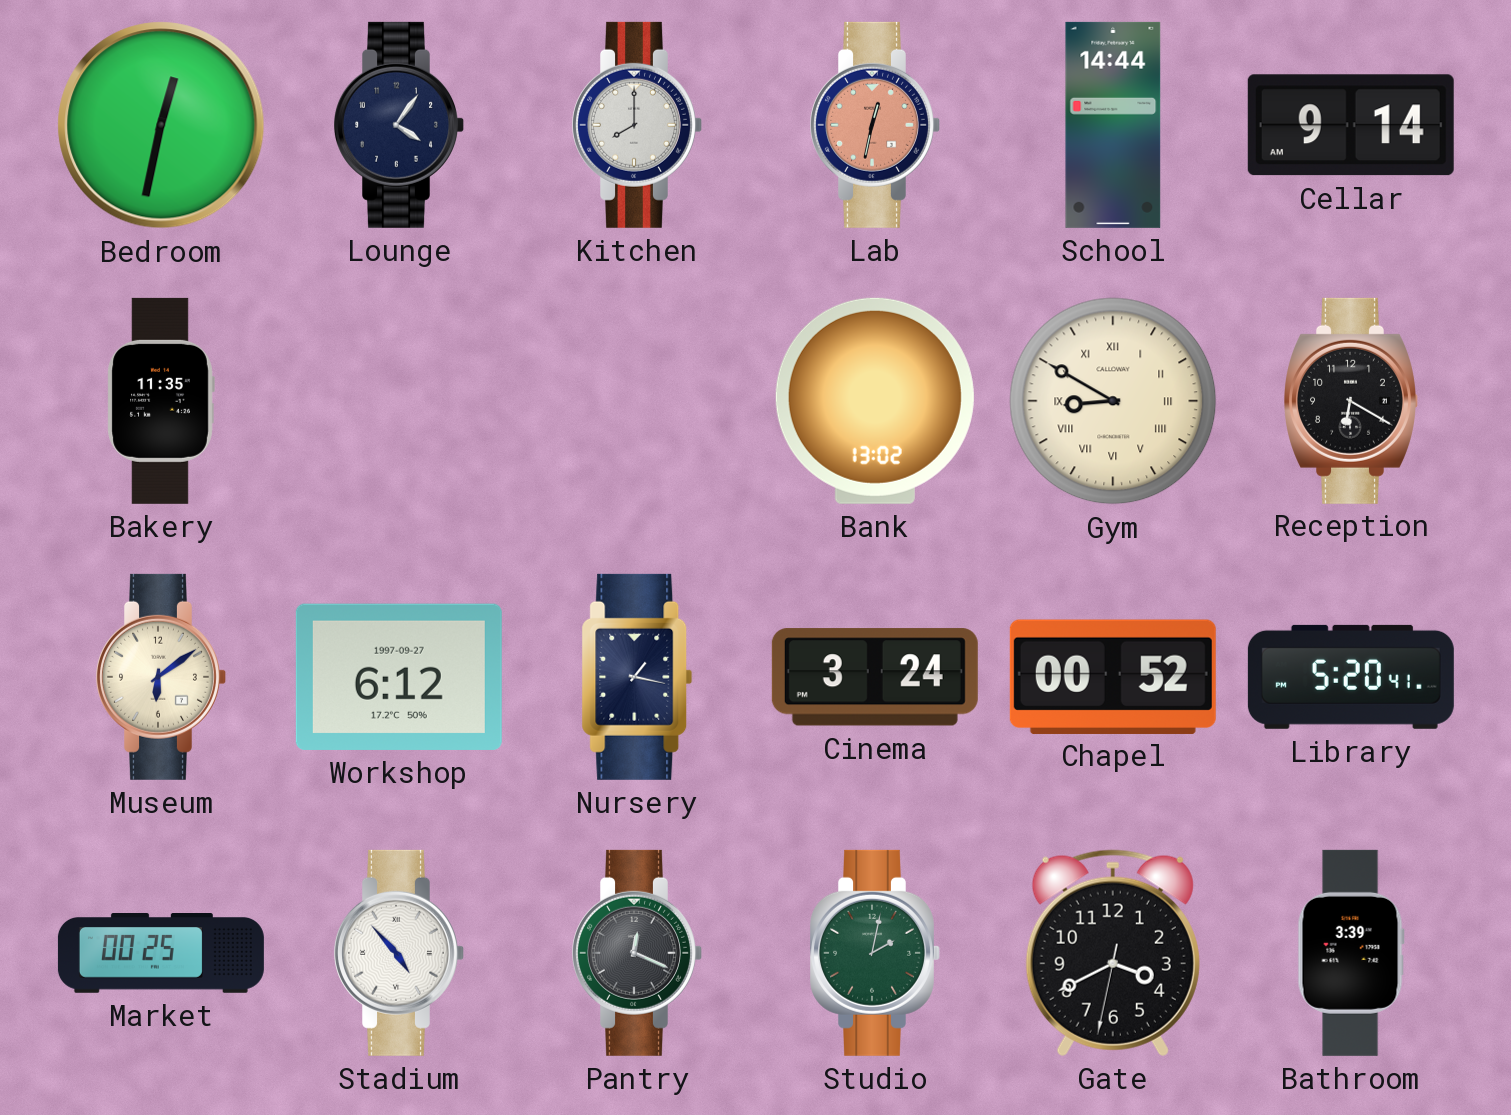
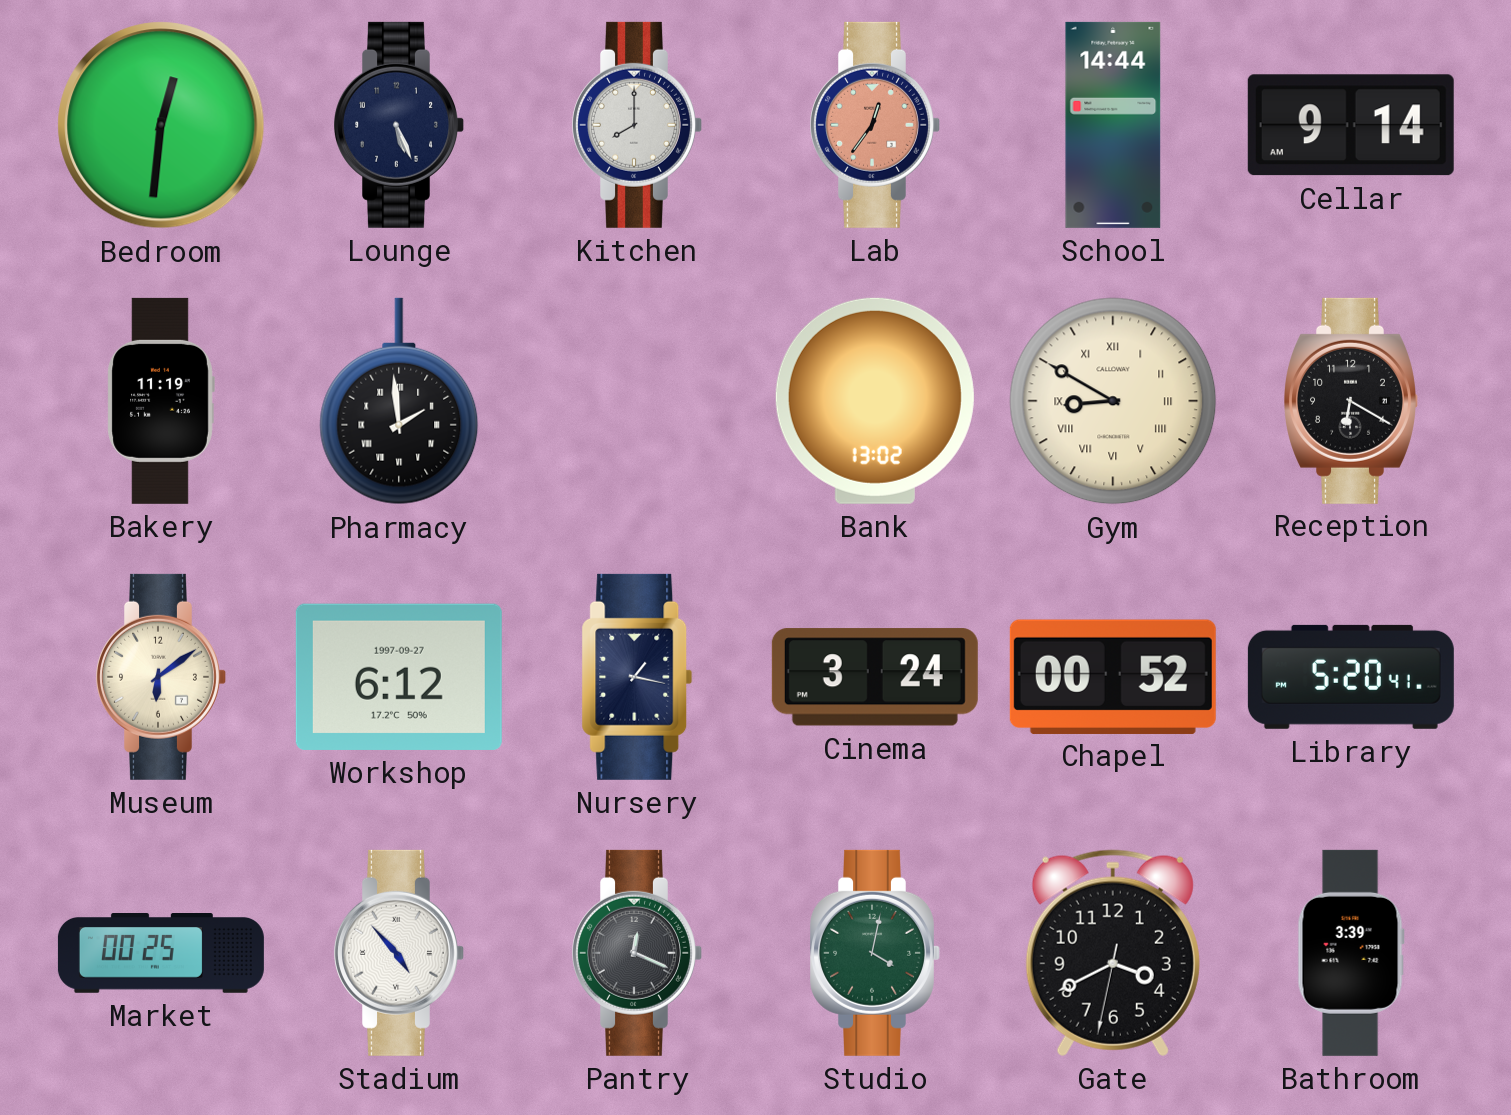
Bedroom: 12:32 -> 12:31
Lounge: 4:06 -> 5:26
Lab: 12:32 -> 12:36
Bakery: 11:35 -> 11:19
Pharmacy: none -> 1:59
Studio: 2:02 -> 4:02
